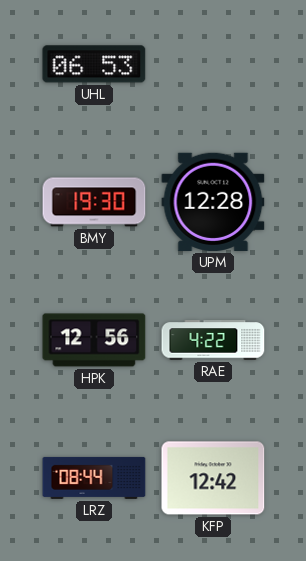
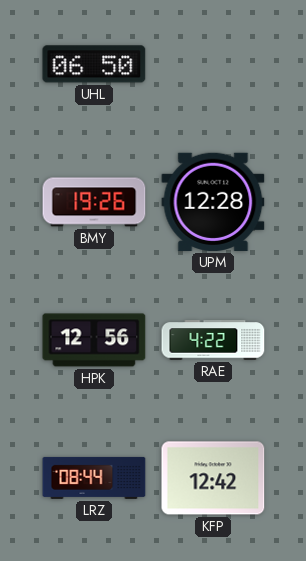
UHL: 06:53 -> 06:50
BMY: 19:30 -> 19:26
